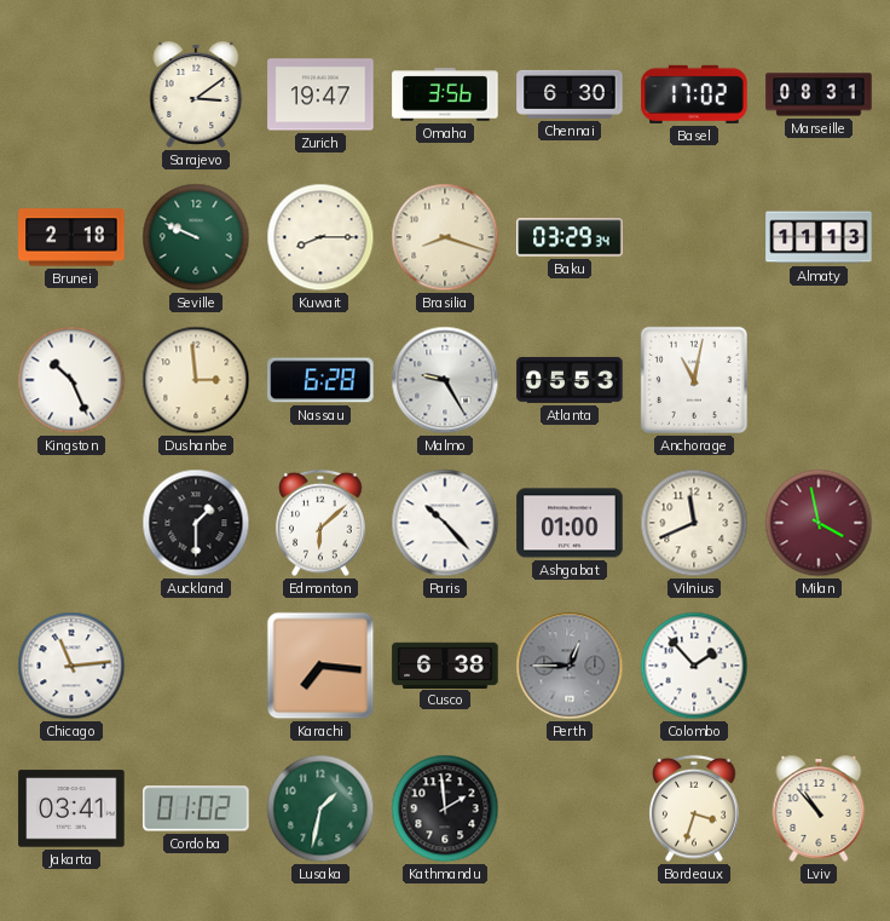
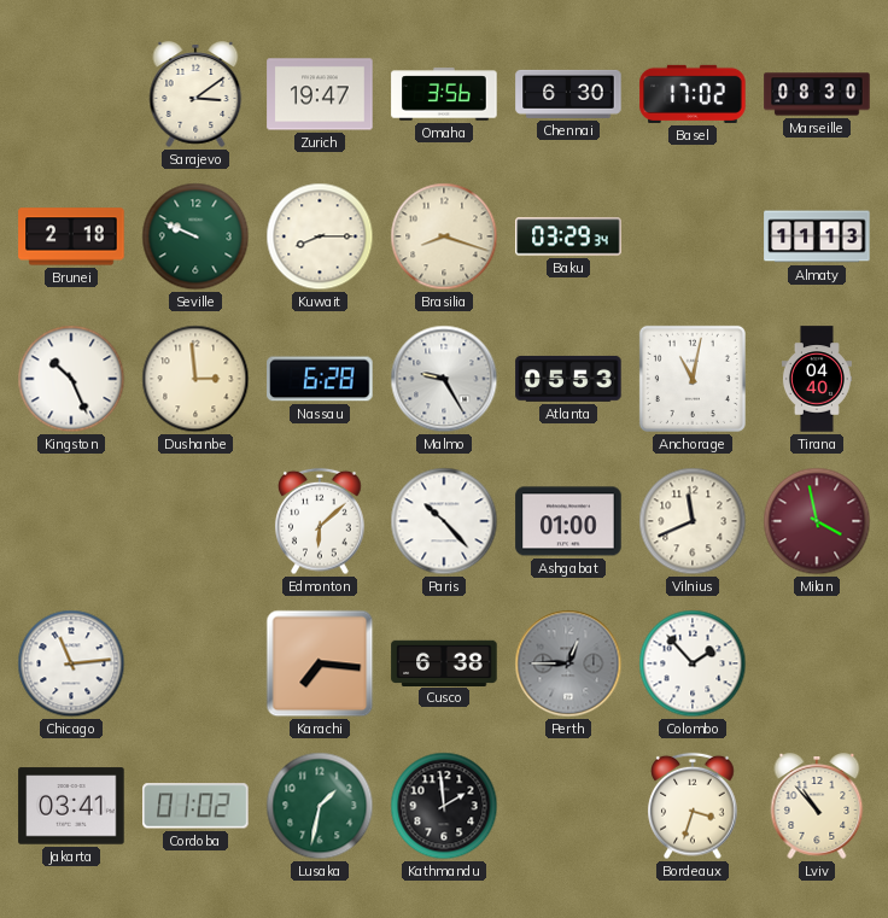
Marseille: 08:31 -> 08:30
Tirana: none -> 04:40
Auckland: 1:30 -> none
